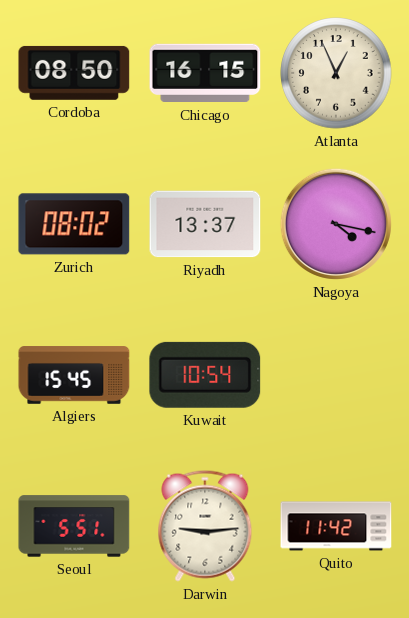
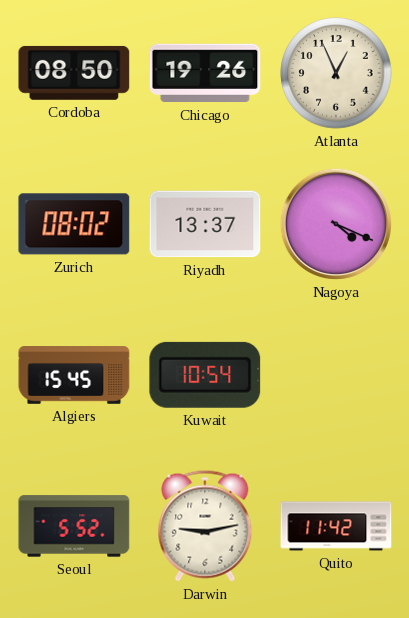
Chicago: 16:15 -> 19:26
Nagoya: 4:17 -> 4:19
Seoul: 5:51 -> 5:52
Darwin: 9:14 -> 9:13
